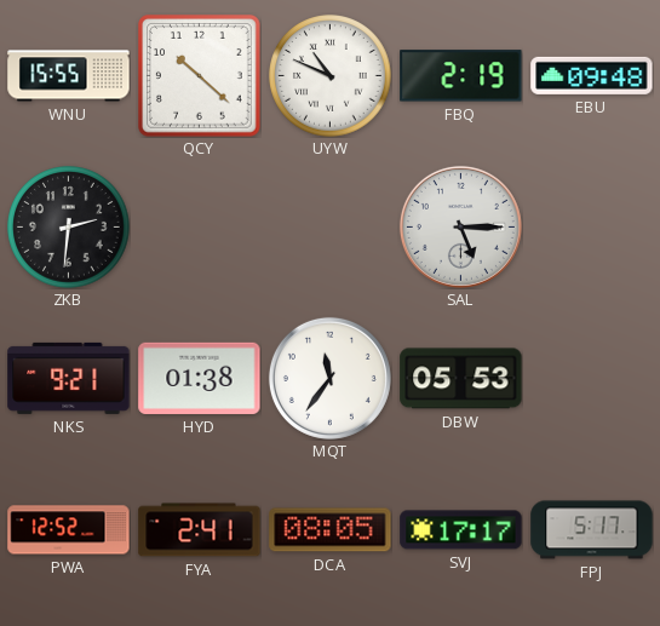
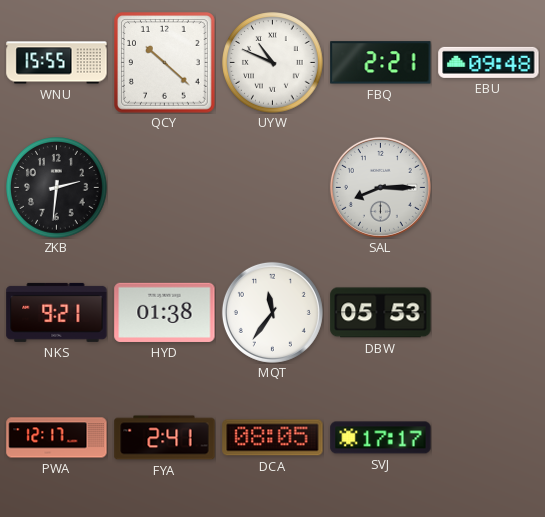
FBQ: 2:19 -> 2:21
SAL: 5:15 -> 8:15
PWA: 12:52 -> 12:17
FPJ: 5:17 -> none
